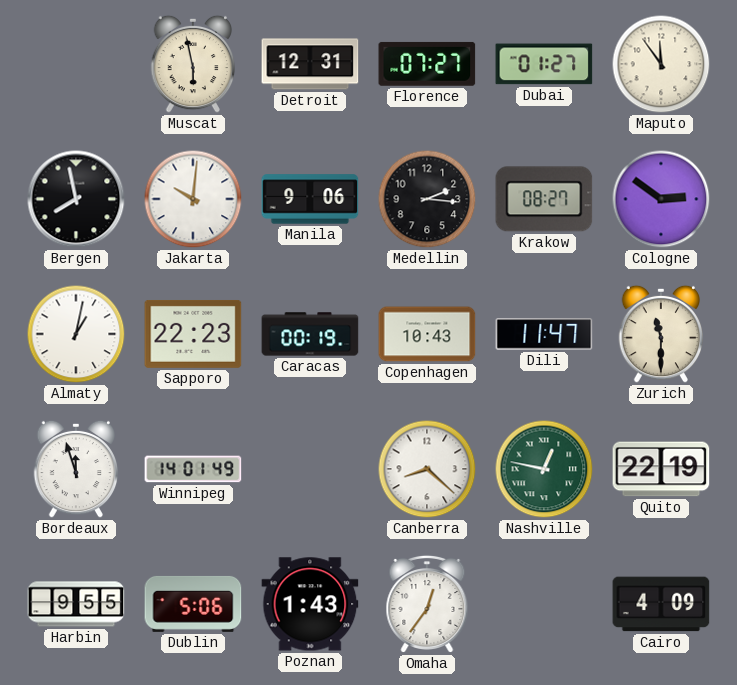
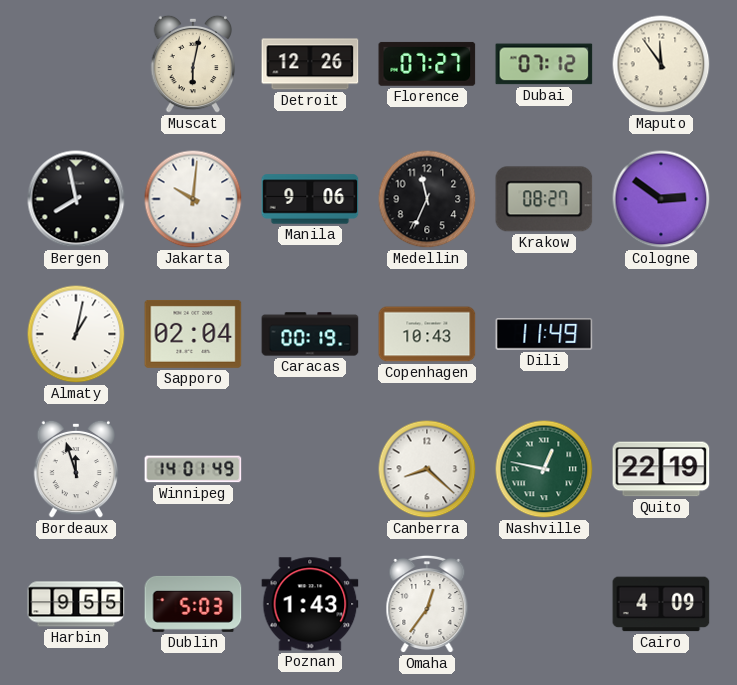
Muscat: 5:58 -> 6:02
Detroit: 12:31 -> 12:26
Dubai: 01:27 -> 07:12
Medellin: 2:16 -> 11:34
Sapporo: 22:23 -> 02:04
Dili: 11:47 -> 11:49
Zurich: 11:30 -> none
Dublin: 5:06 -> 5:03
